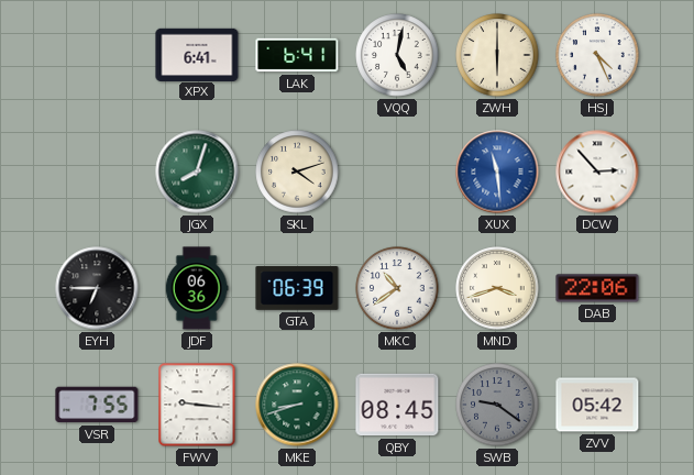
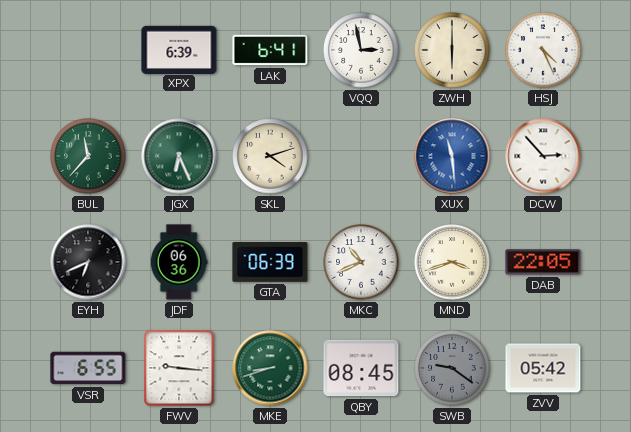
XPX: 6:41 -> 6:39
VQQ: 5:02 -> 2:58
BUL: none -> 11:37
JGX: 8:03 -> 6:26
EYH: 6:45 -> 6:41
MKC: 10:39 -> 10:41
DAB: 22:06 -> 22:05
VSR: 7:55 -> 6:55
